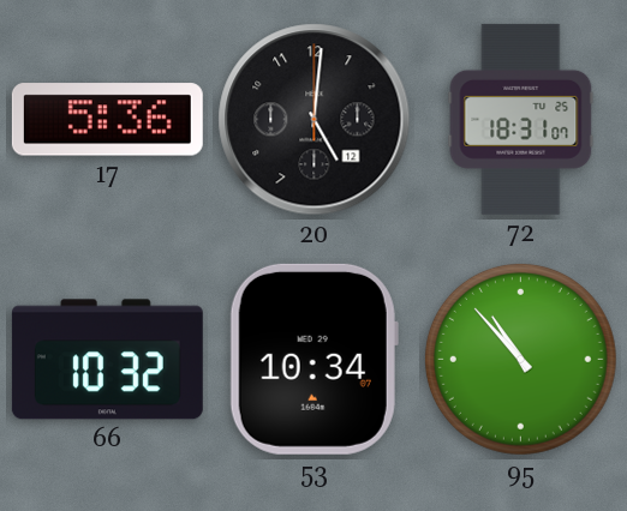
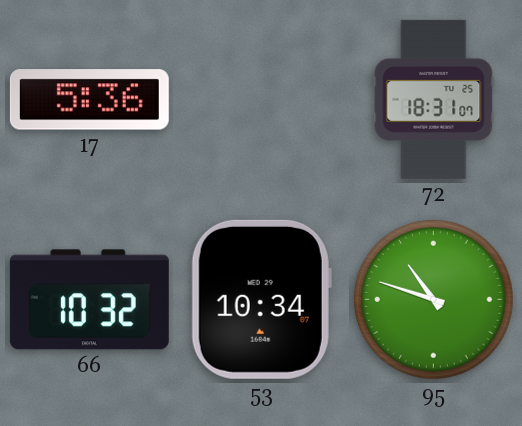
20: 5:01 -> none
95: 10:53 -> 10:48
